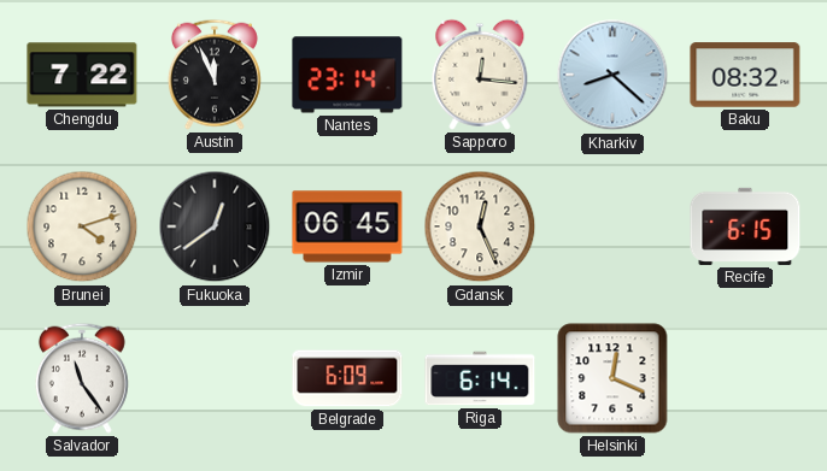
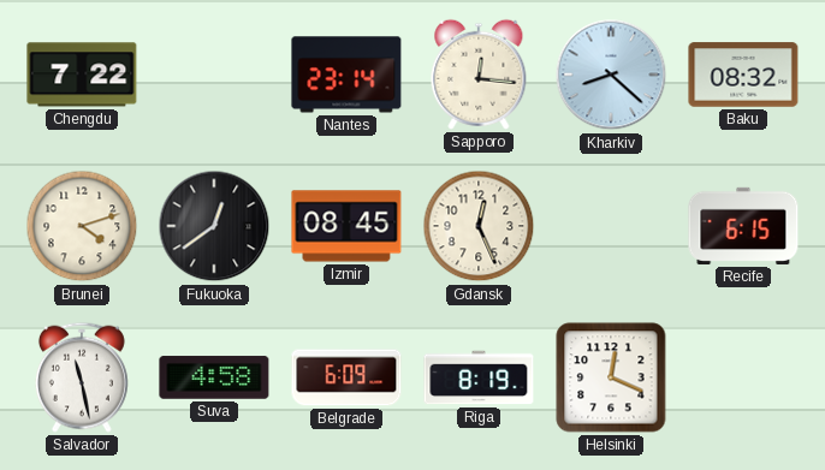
Austin: 11:56 -> none
Izmir: 06:45 -> 08:45
Salvador: 11:24 -> 11:28
Suva: none -> 4:58
Riga: 6:14 -> 8:19
